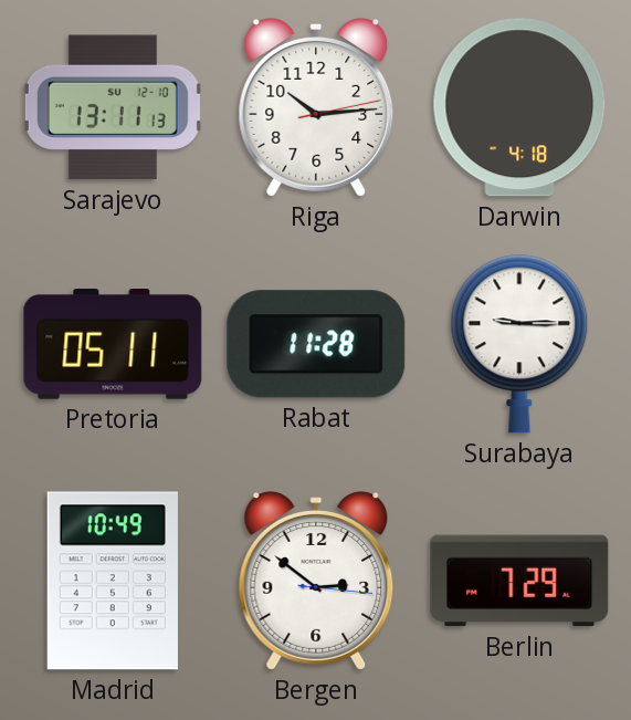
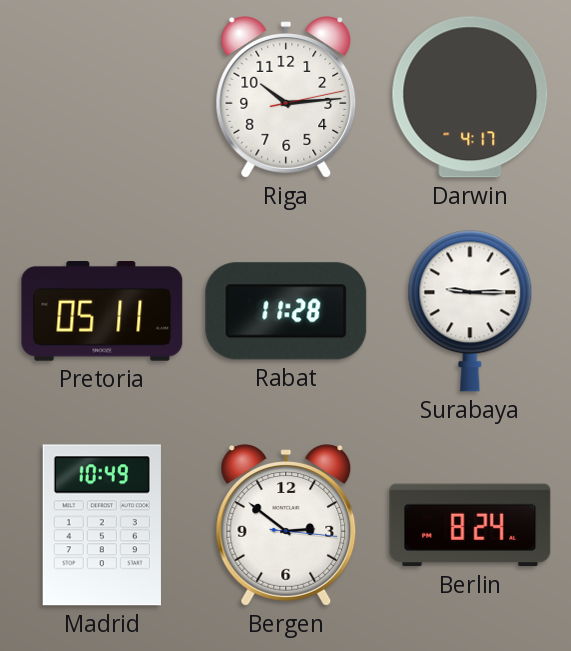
Sarajevo: 13:11 -> none
Darwin: 4:18 -> 4:17
Berlin: 7:29 -> 8:24
